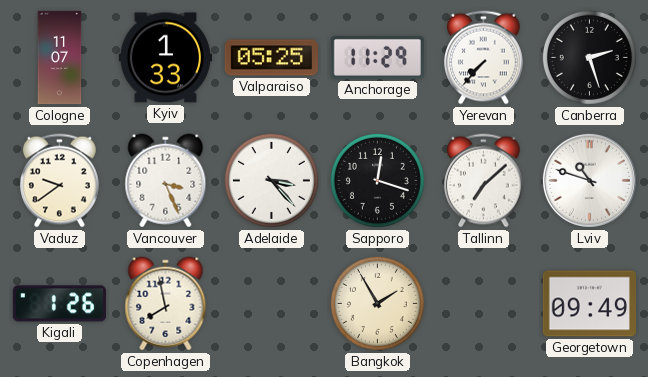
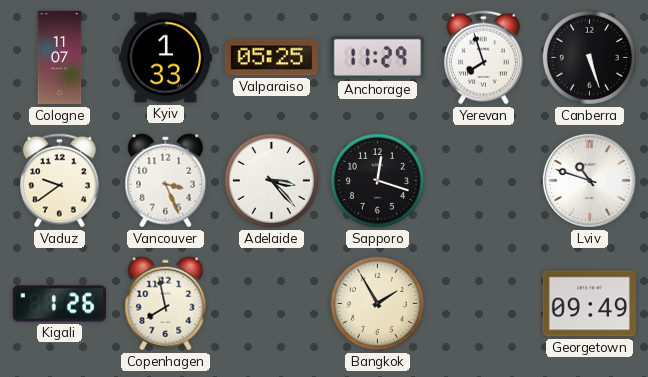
Yerevan: 7:37 -> 7:57
Canberra: 2:27 -> 5:27
Tallinn: 7:08 -> none
